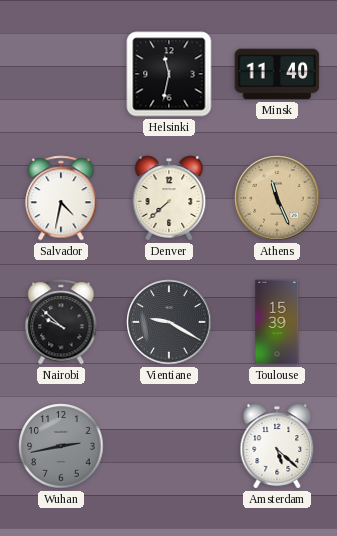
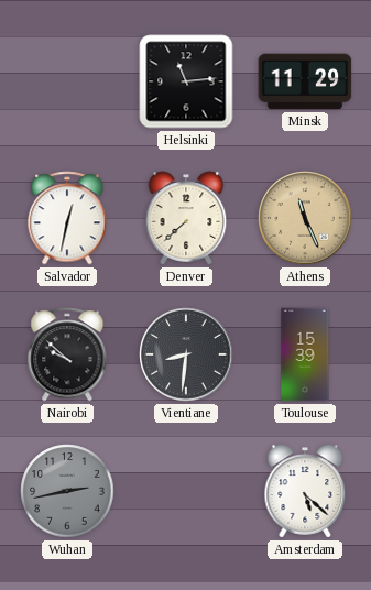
Helsinki: 11:32 -> 11:14
Minsk: 11:40 -> 11:29
Salvador: 4:32 -> 12:32
Vientiane: 9:20 -> 8:31
